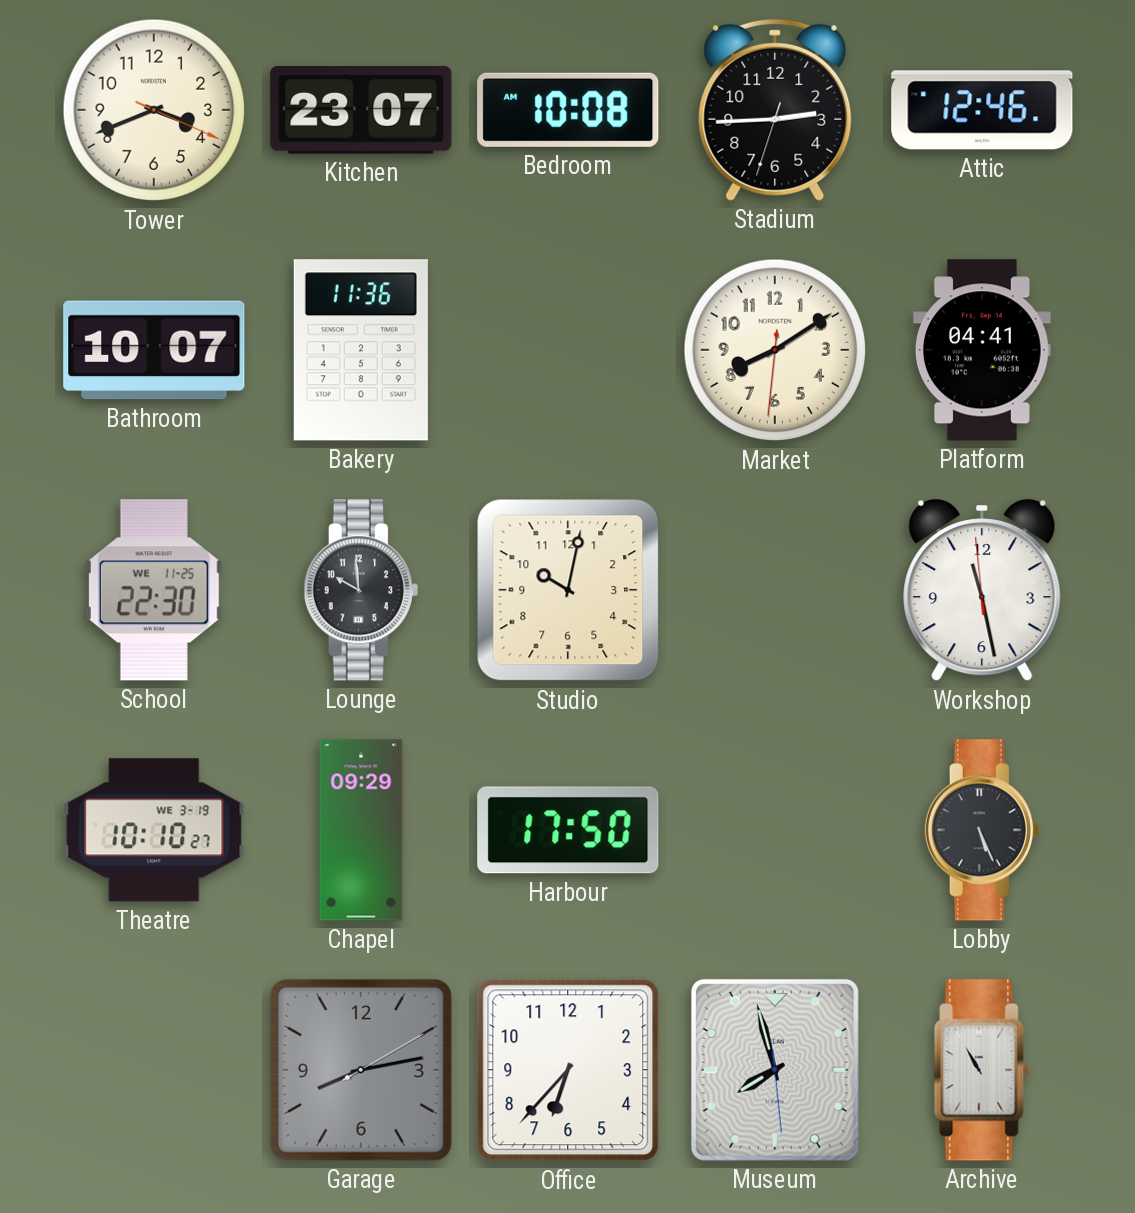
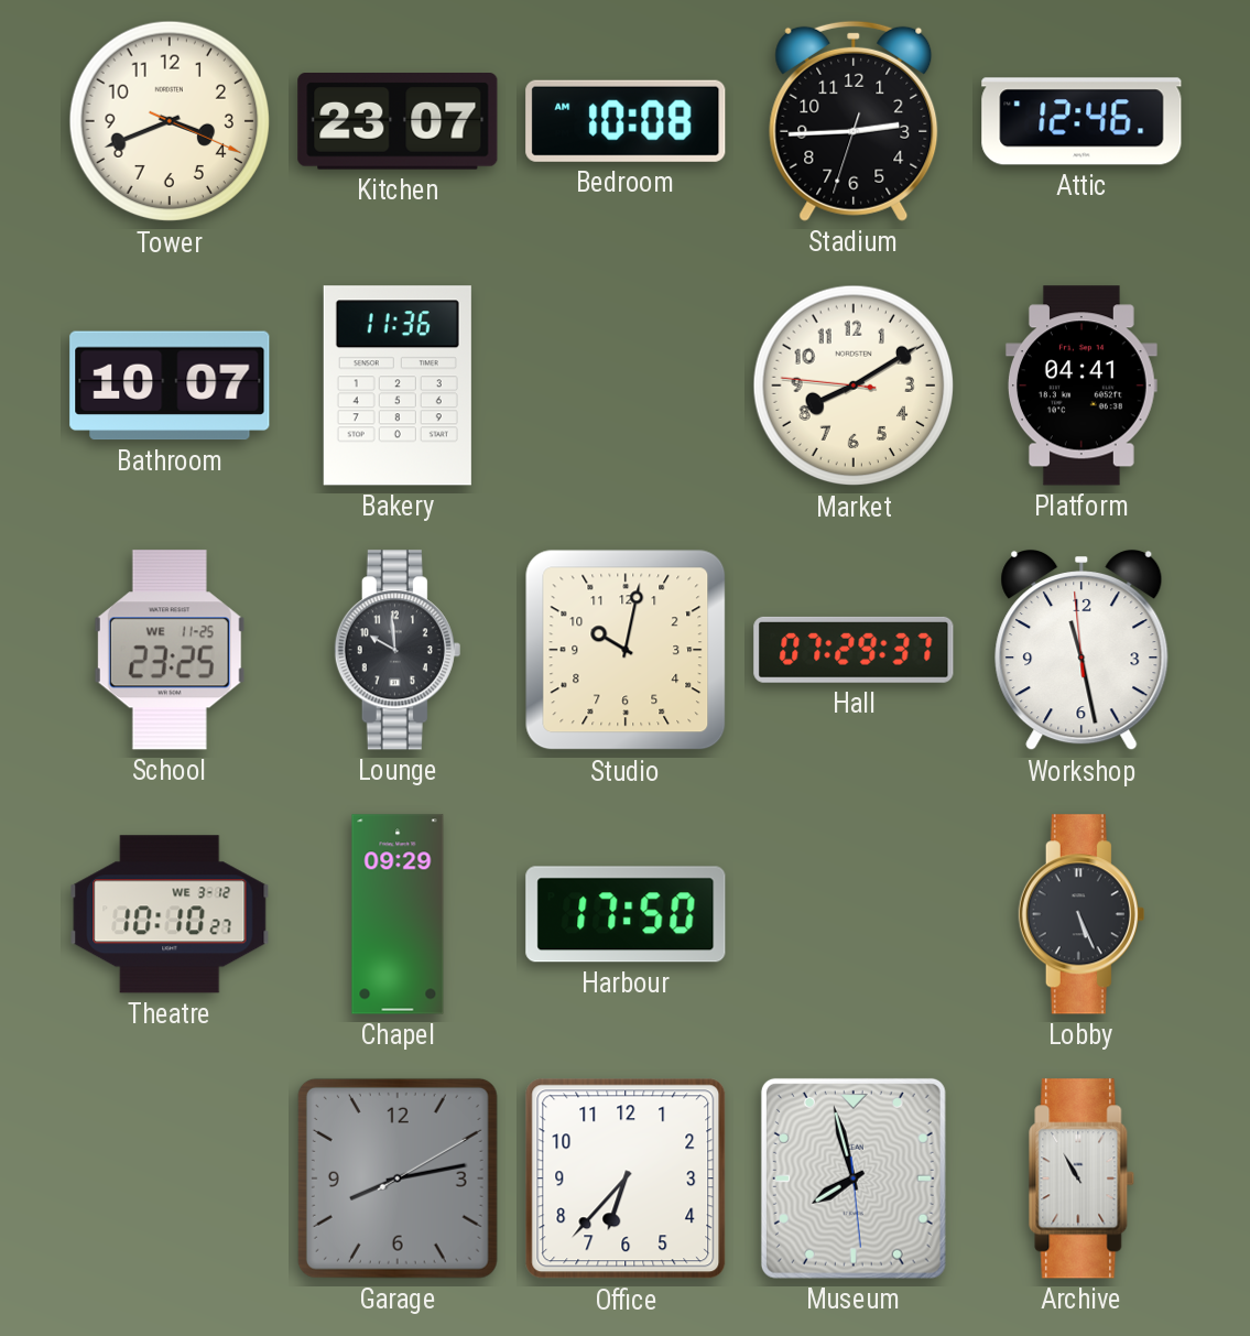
Market: 8:09:31 -> 8:09:46
School: 22:30 -> 23:25
Hall: none -> 07:29
Theatre date: WE 3-19 -> WE 3-12
